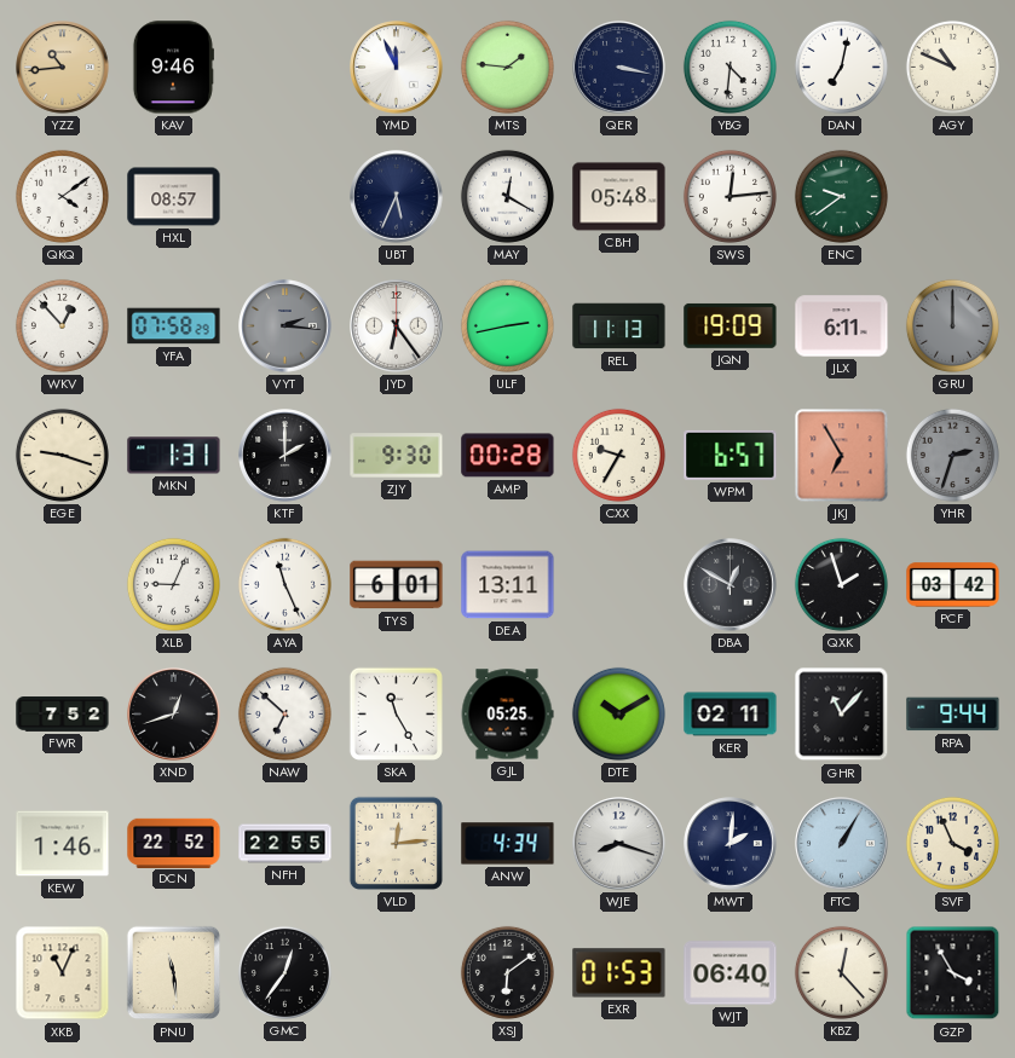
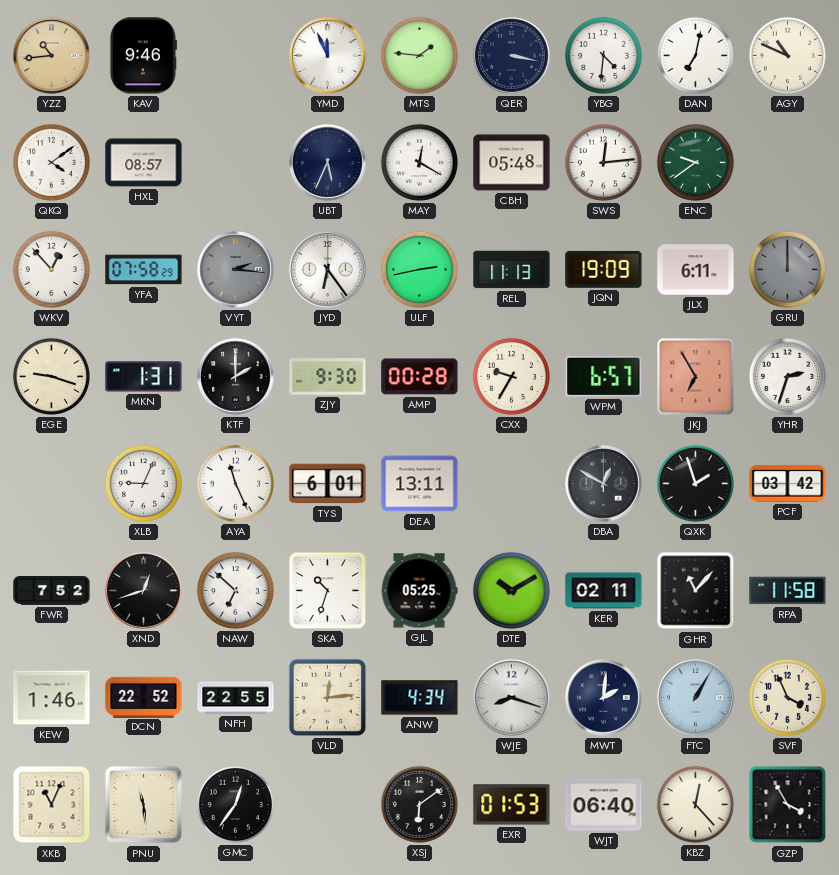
YHR dial: grey -> white
SKA: 11:25 -> 10:33
RPA: 9:44 -> 11:58
